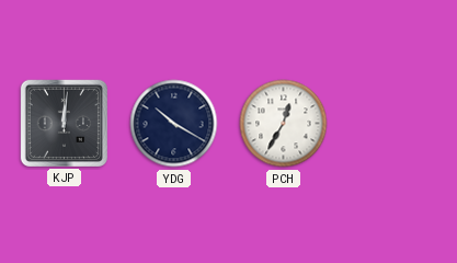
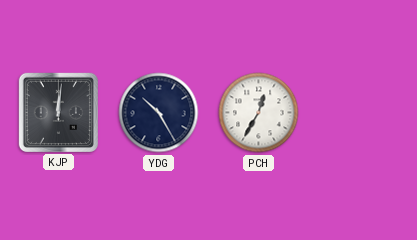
YDG: 10:20 -> 10:25
